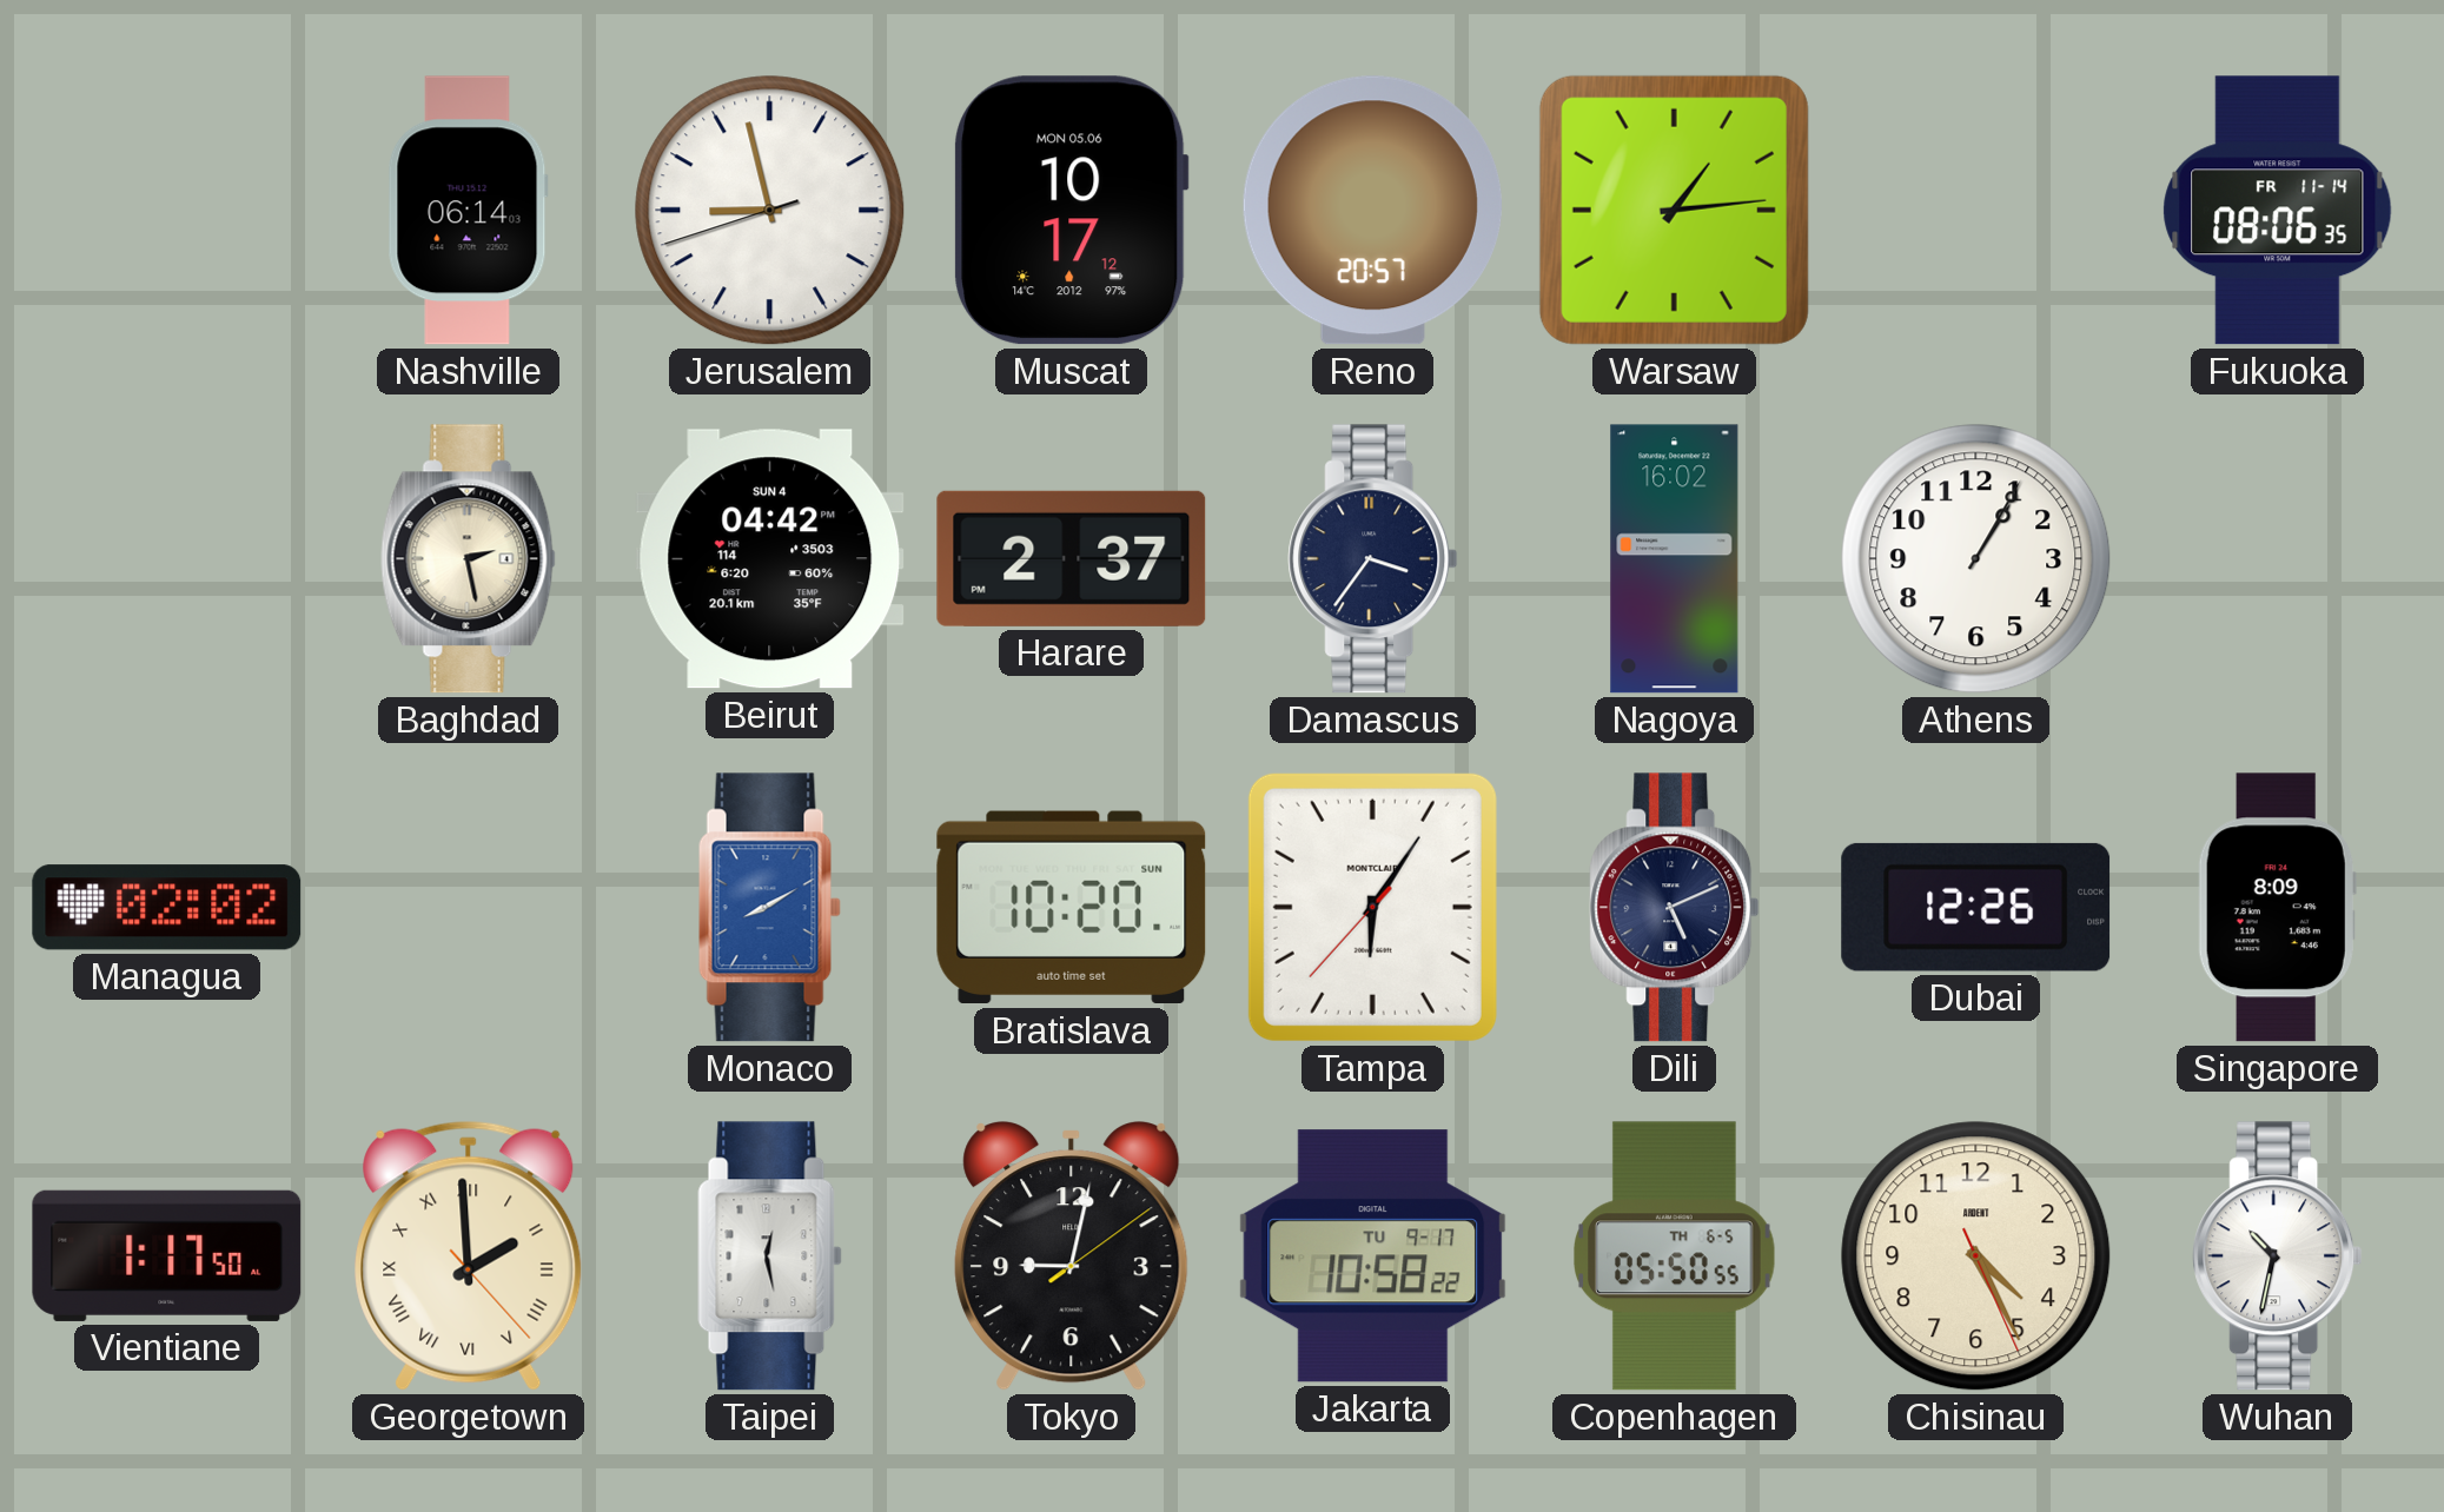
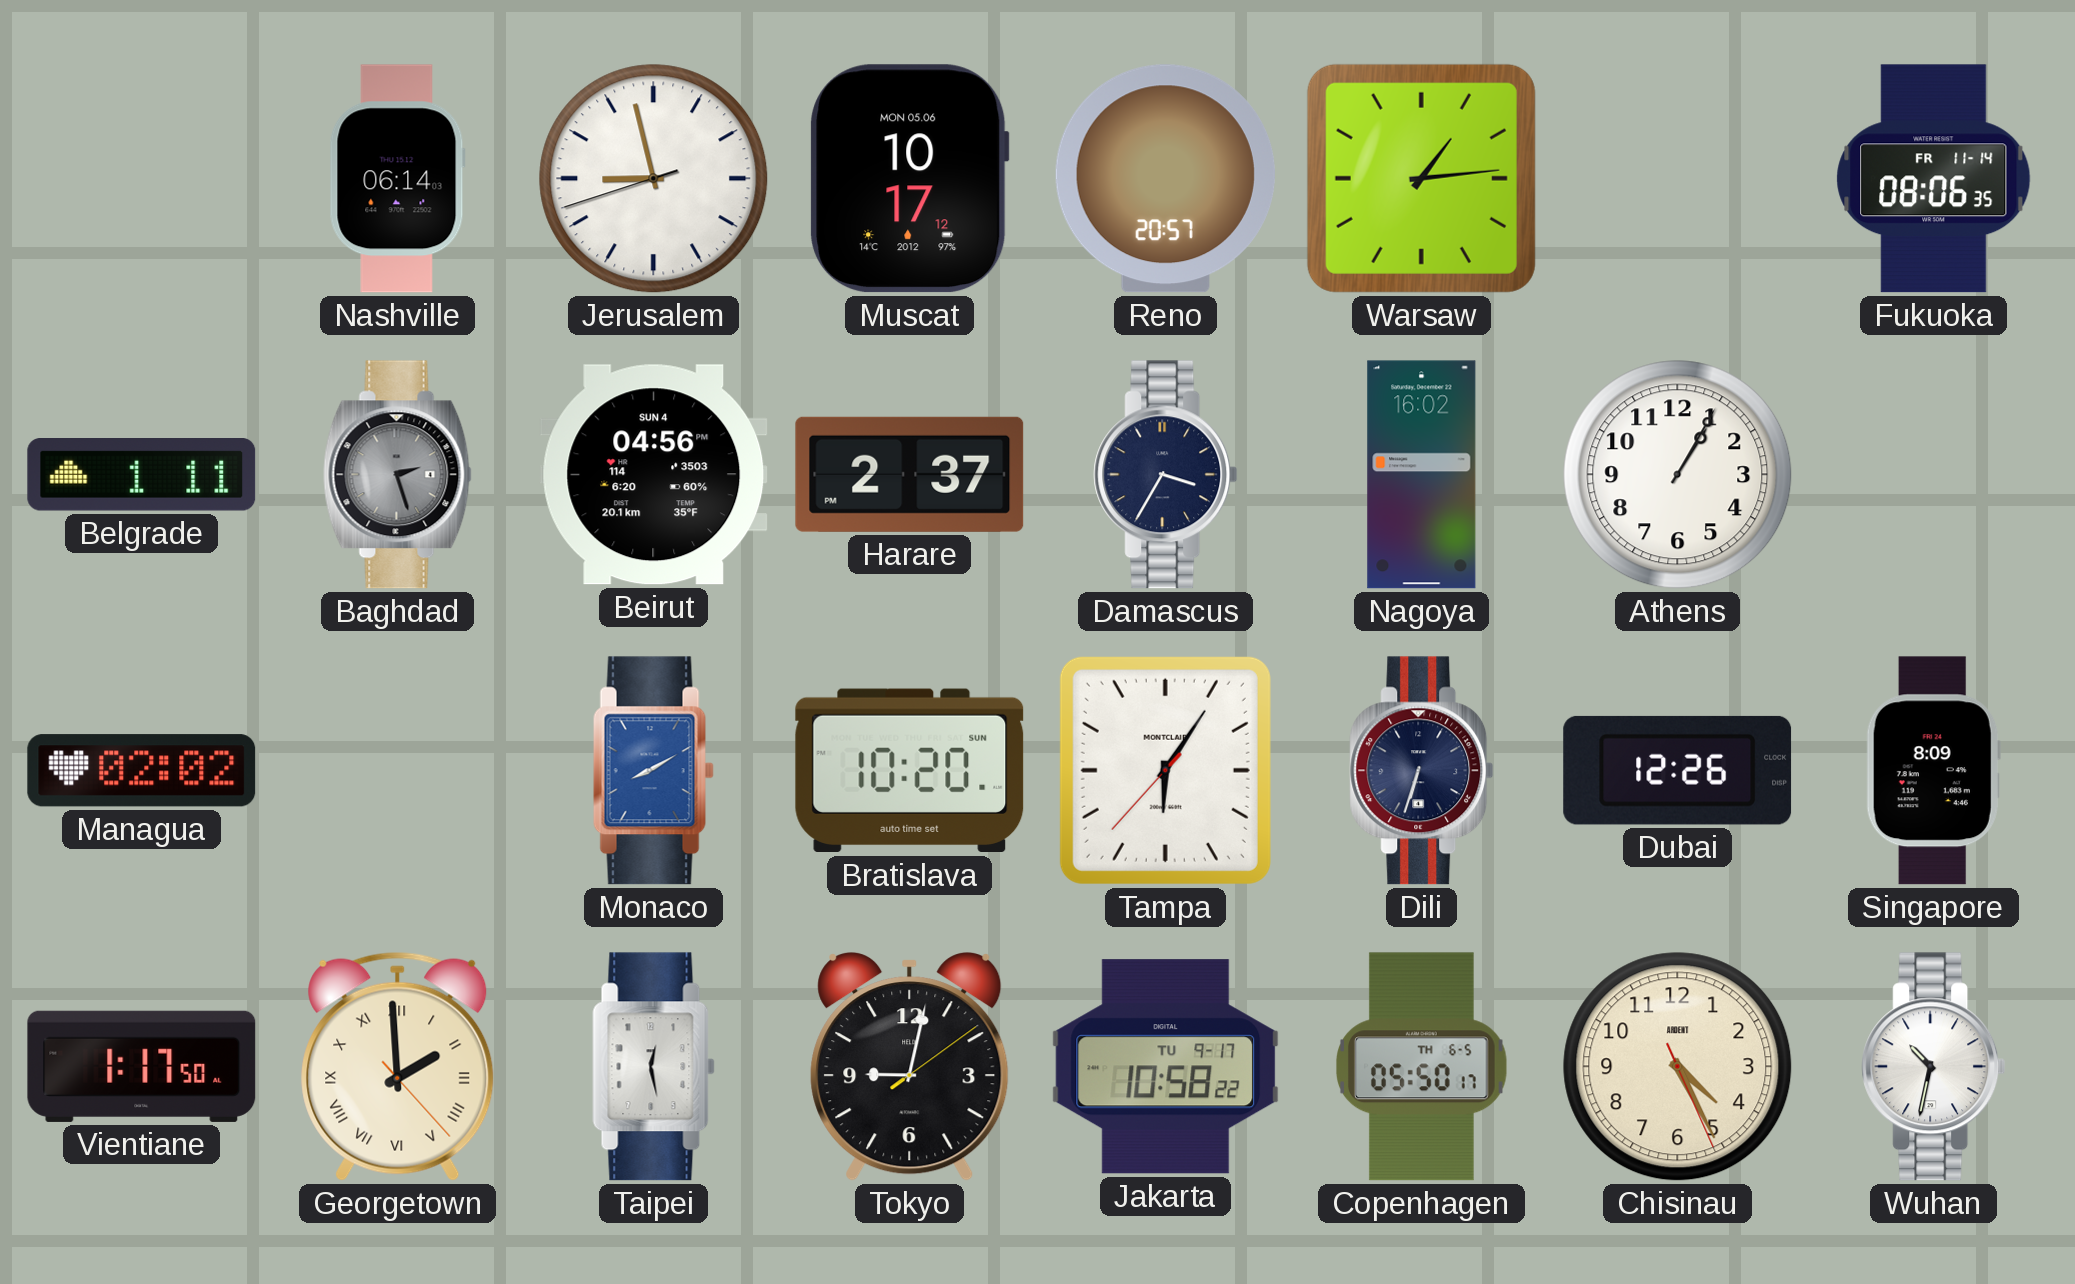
Belgrade: none -> 1:11
Baghdad: 2:28 -> 2:27
Baghdad dial: cream -> grey
Beirut: 04:42 -> 04:56
Damascus: 3:36 -> 3:35
Dili: 5:11 -> 6:33
Copenhagen: 05:50:55 -> 05:50:17
